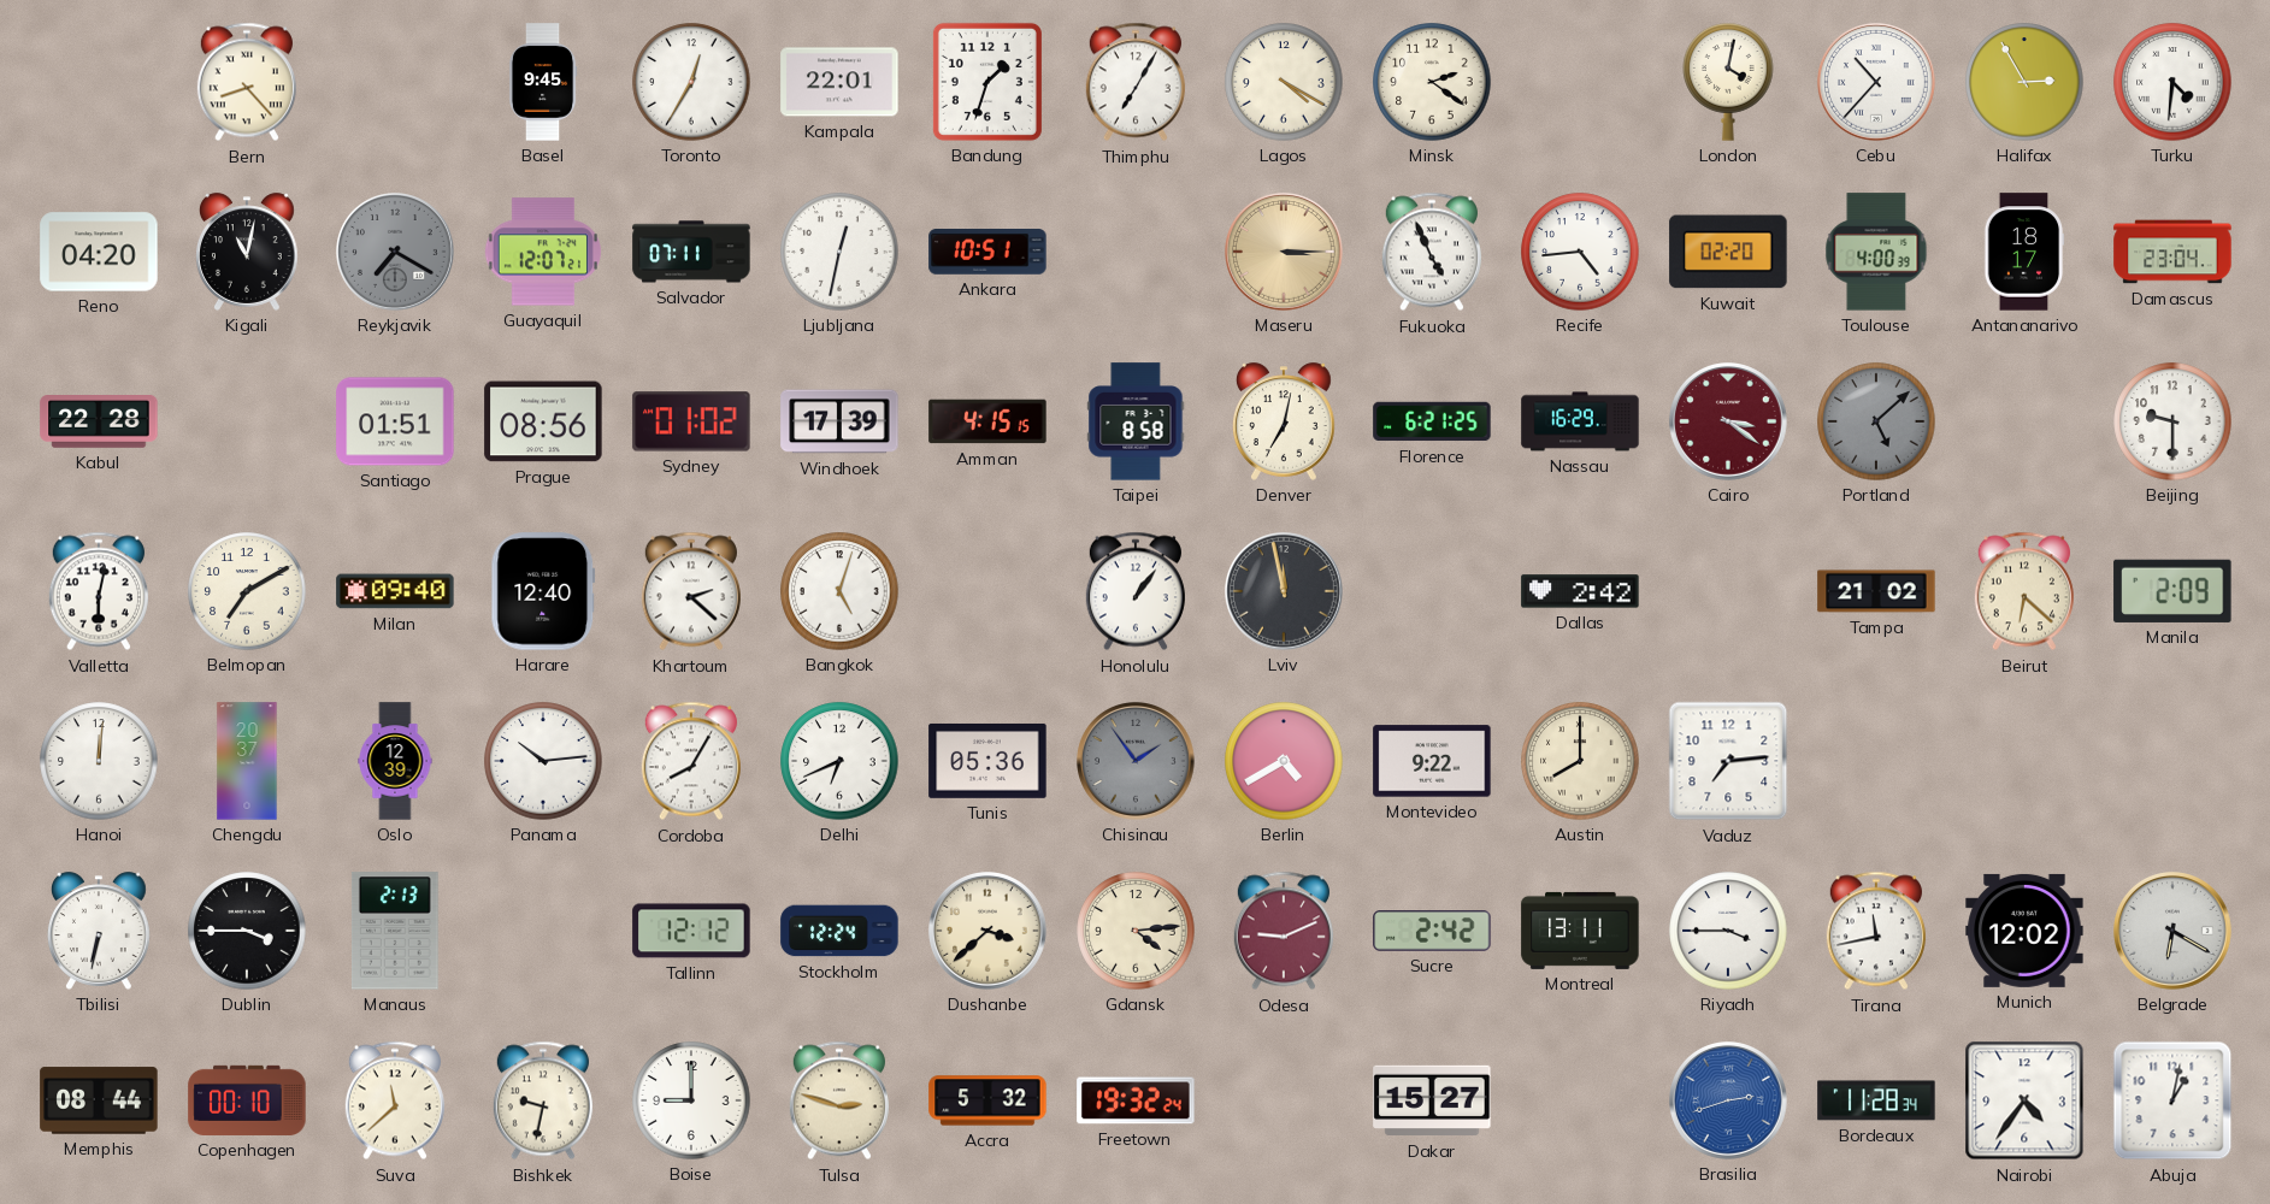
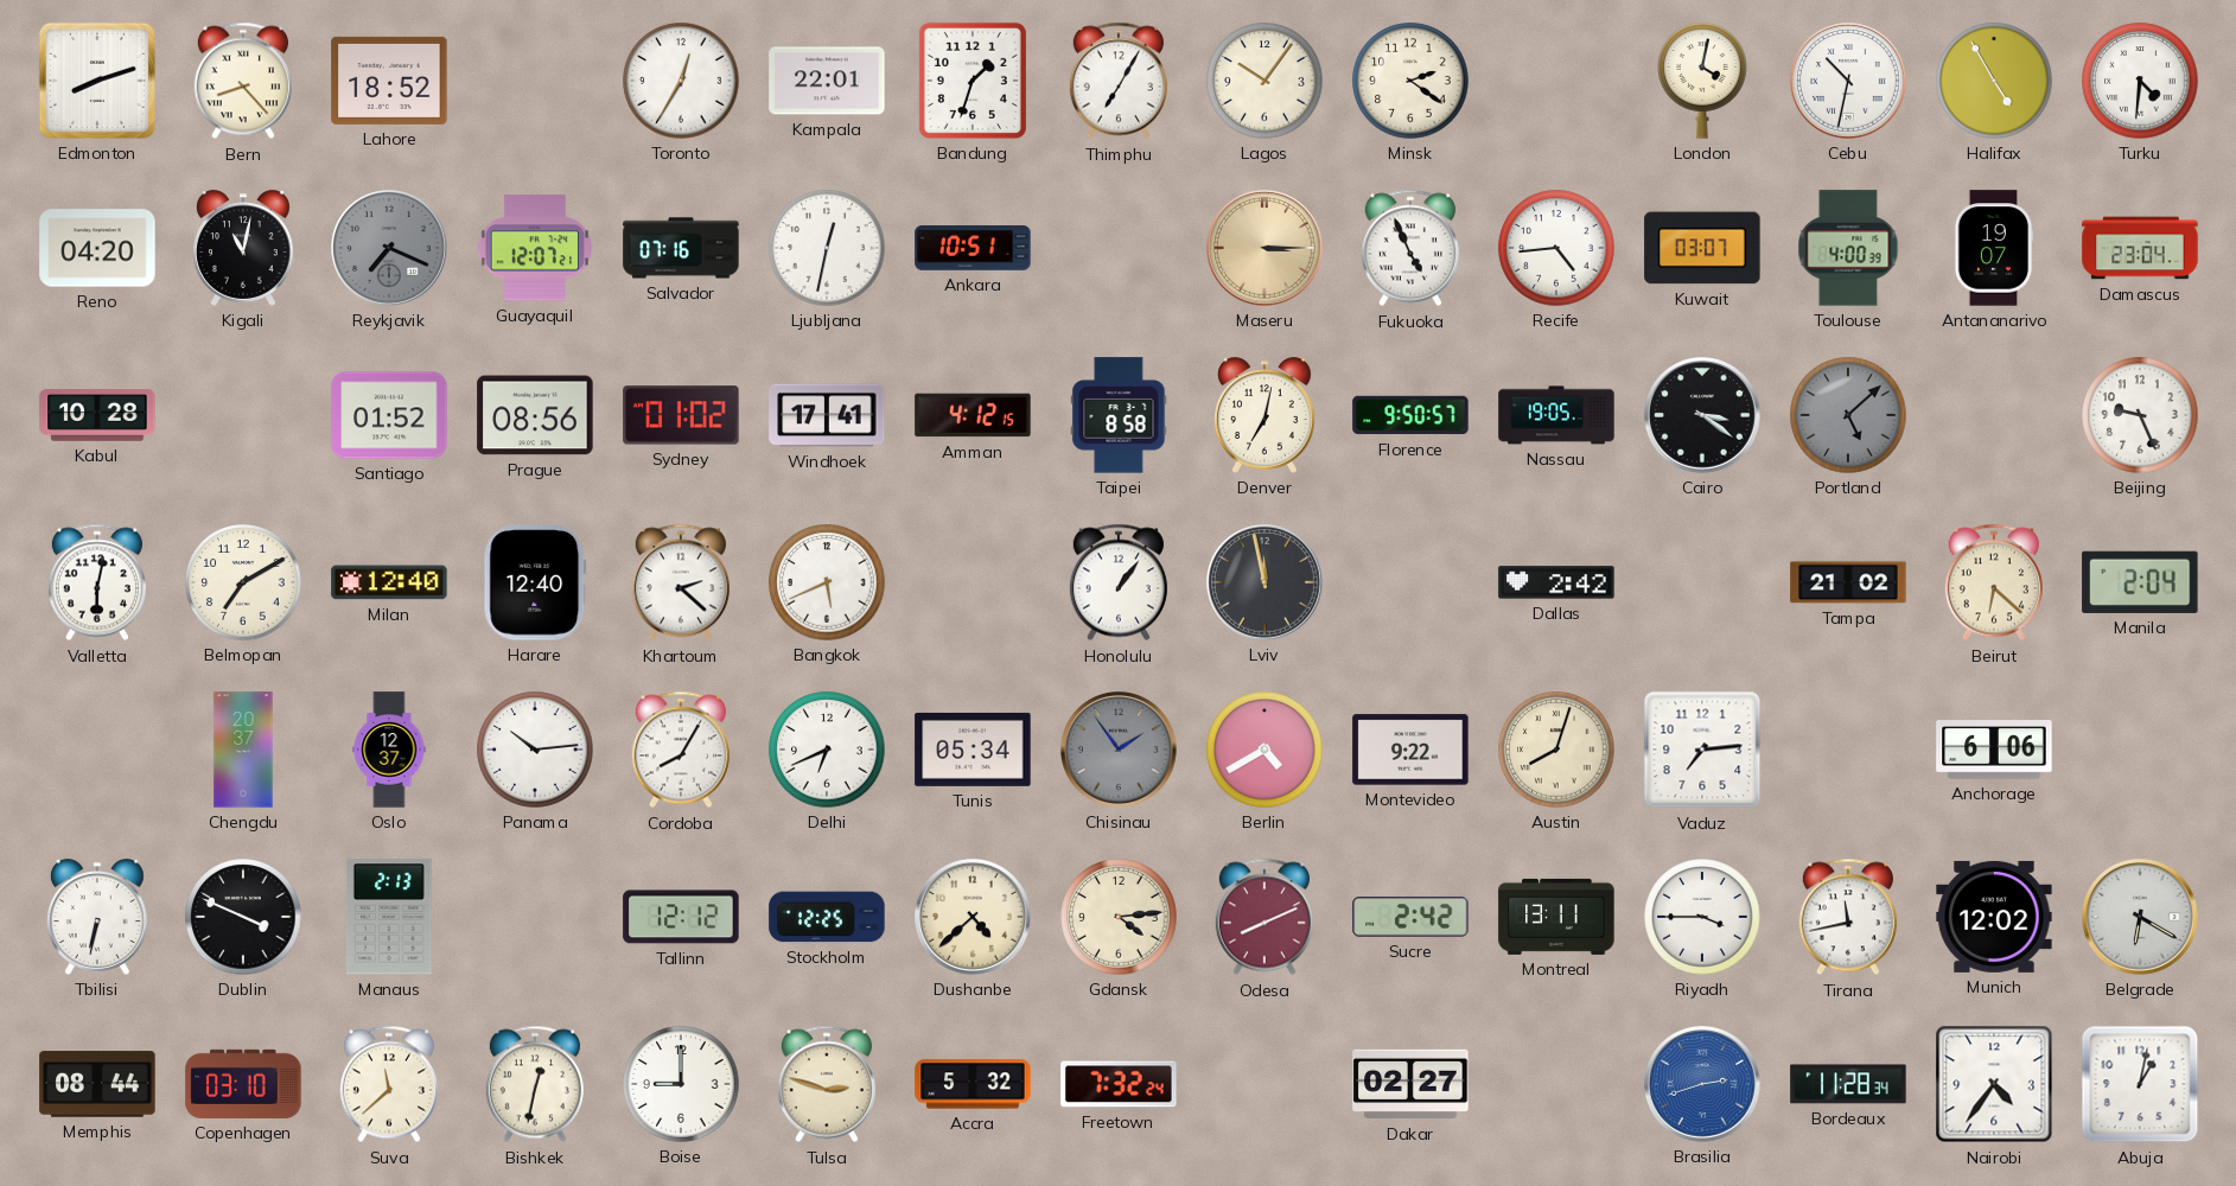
Edmonton: none -> 8:12
Lahore: none -> 18:52
Basel: 9:45 -> none
Lagos: 4:20 -> 10:06
Cebu: 10:37 -> 10:32
Halifax: 2:55 -> 4:55
Reykjavik: 7:20 -> 7:19
Salvador: 07:11 -> 07:16
Kuwait: 02:20 -> 03:07
Antananarivo: 18:17 -> 19:07
Kabul: 22:28 -> 10:28
Santiago: 01:51 -> 01:52
Windhoek: 17:39 -> 17:41
Amman: 4:15 -> 4:12
Florence: 6:21 -> 9:50
Nassau: 16:29 -> 19:05
Cairo dial: burgundy -> black
Beijing: 9:30 -> 9:26
Milan: 09:40 -> 12:40
Bangkok: 5:03 -> 5:41
Manila: 2:09 -> 2:04
Hanoi: 12:01 -> none
Oslo: 12:39 -> 12:37
Tunis: 05:36 -> 05:34
Austin: 8:00 -> 8:03
Anchorage: none -> 6:06
Dublin: 3:45 -> 3:49
Stockholm: 12:24 -> 12:25
Dushanbe: 3:38 -> 4:38
Odesa: 9:11 -> 8:11
Copenhagen: 00:10 -> 03:10
Bishkek: 9:32 -> 12:32
Freetown: 19:32 -> 7:32
Dakar: 15:27 -> 02:27
